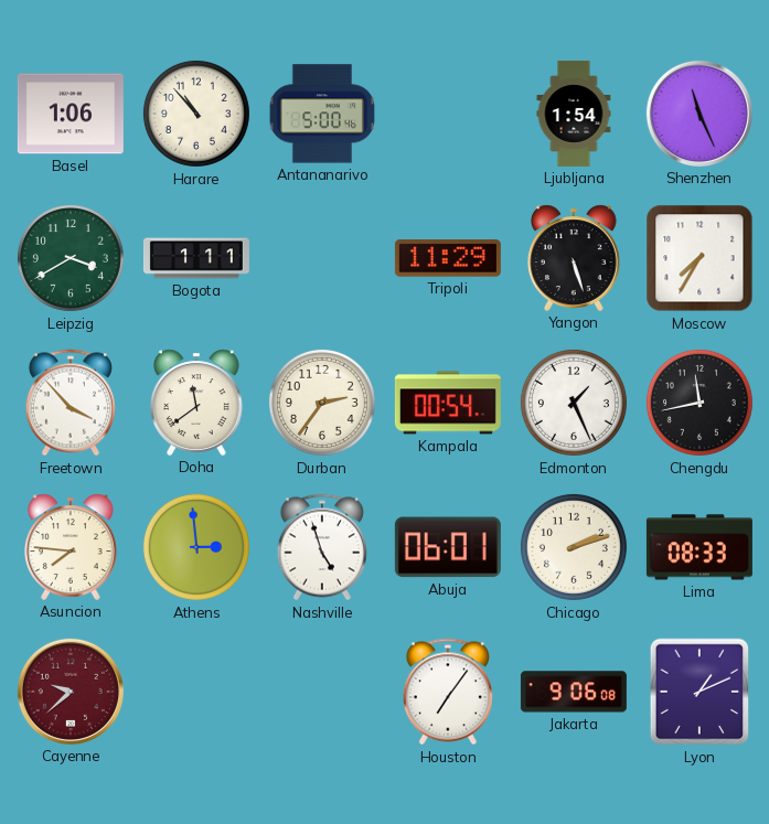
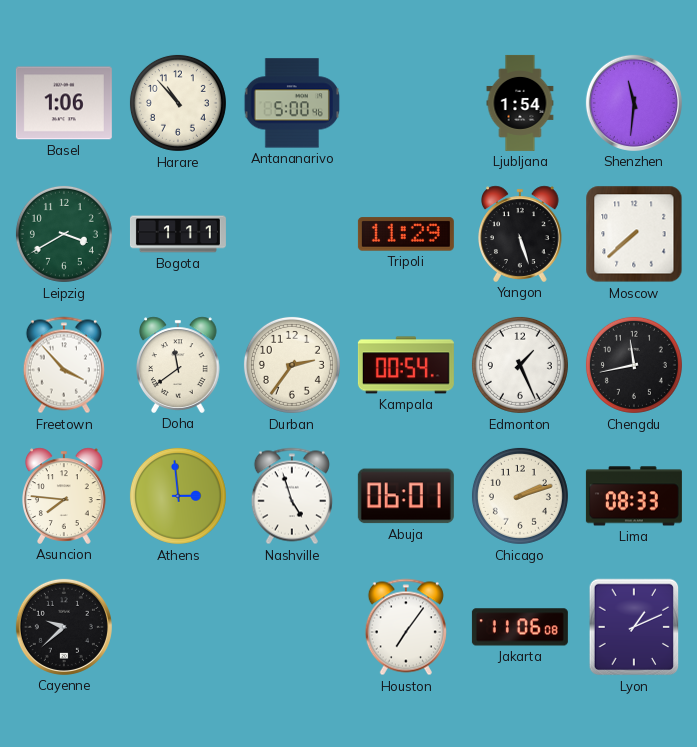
Shenzhen: 11:26 -> 11:31
Moscow: 7:35 -> 7:38
Cayenne dial: burgundy -> black
Jakarta: 9:06 -> 11:06
